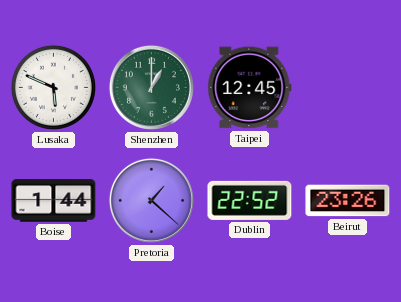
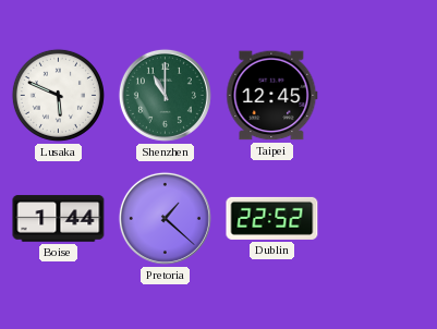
Shenzhen: 1:00 -> 11:00
Beirut: 23:26 -> none
